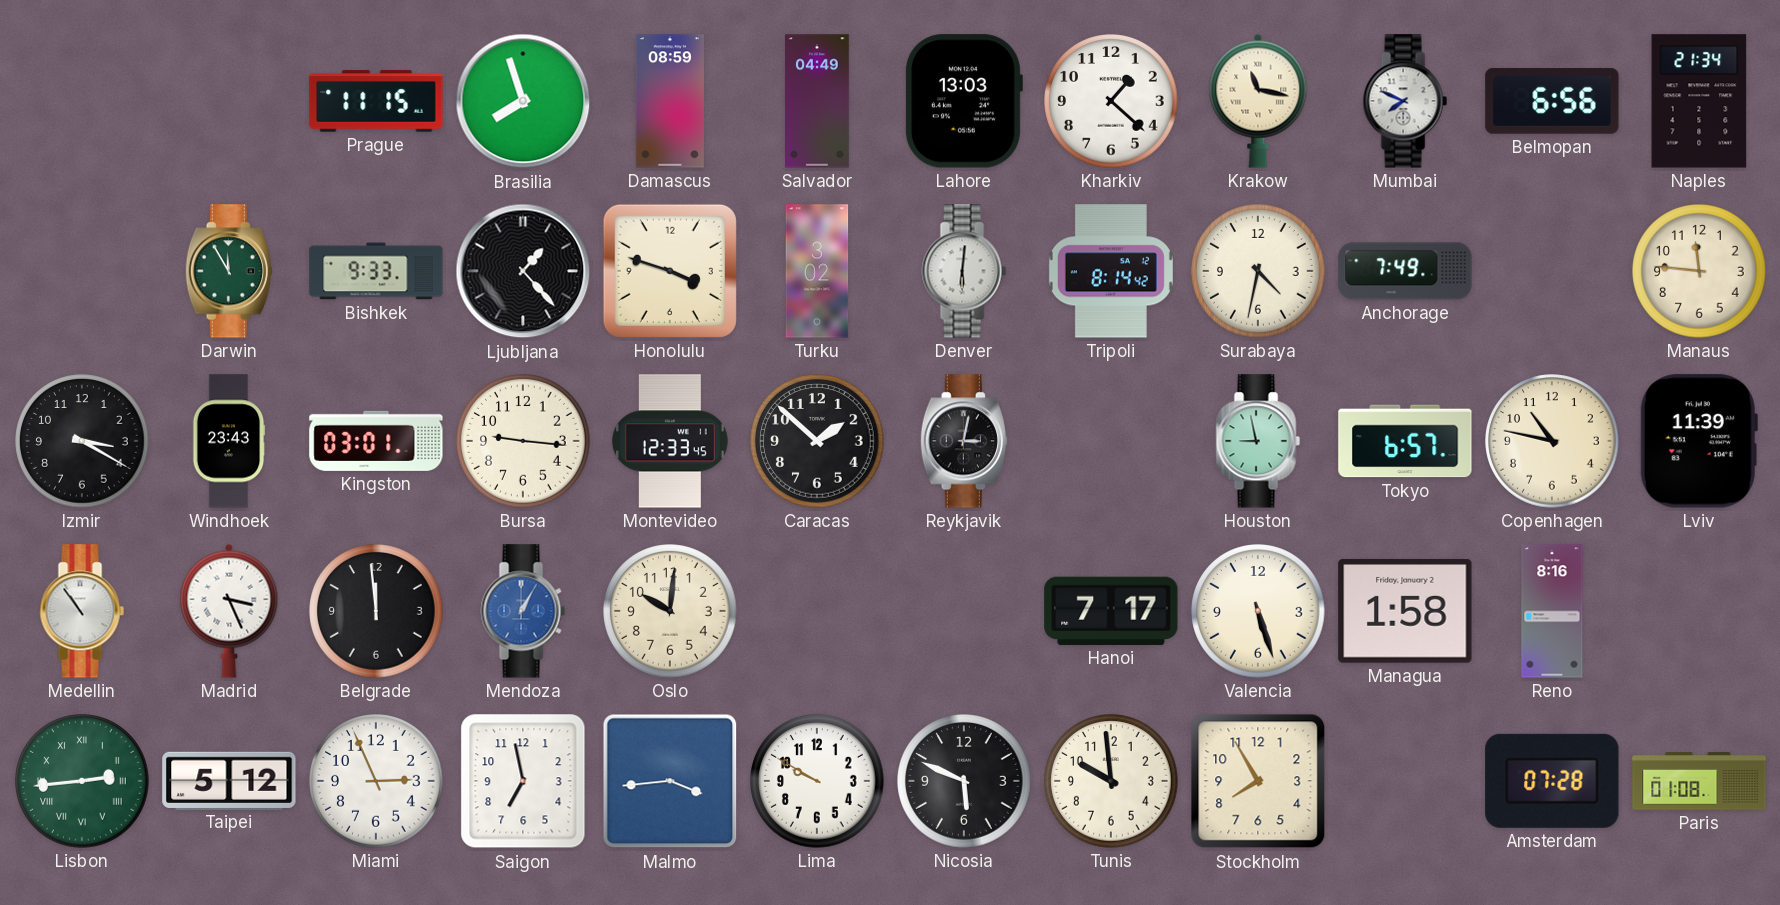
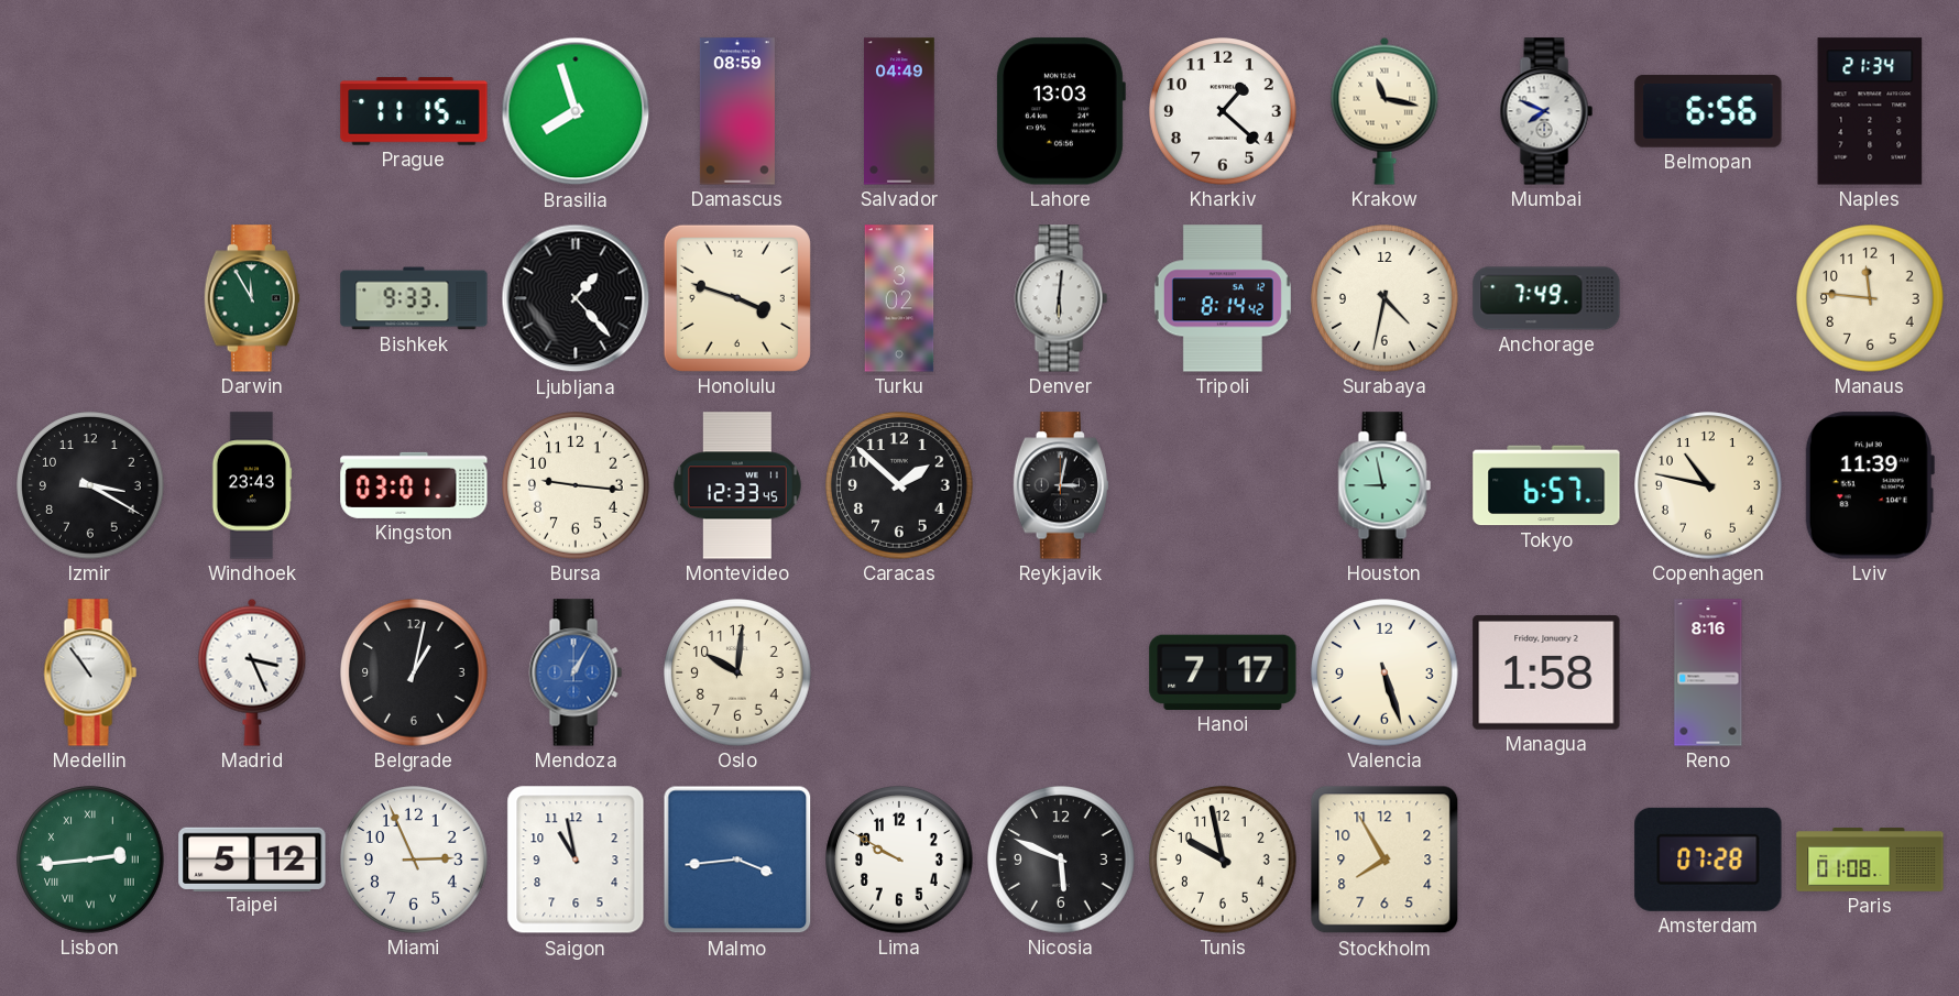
Belgrade: 11:59 -> 1:02
Saigon: 6:58 -> 10:58
Tunis: 9:59 -> 9:58
